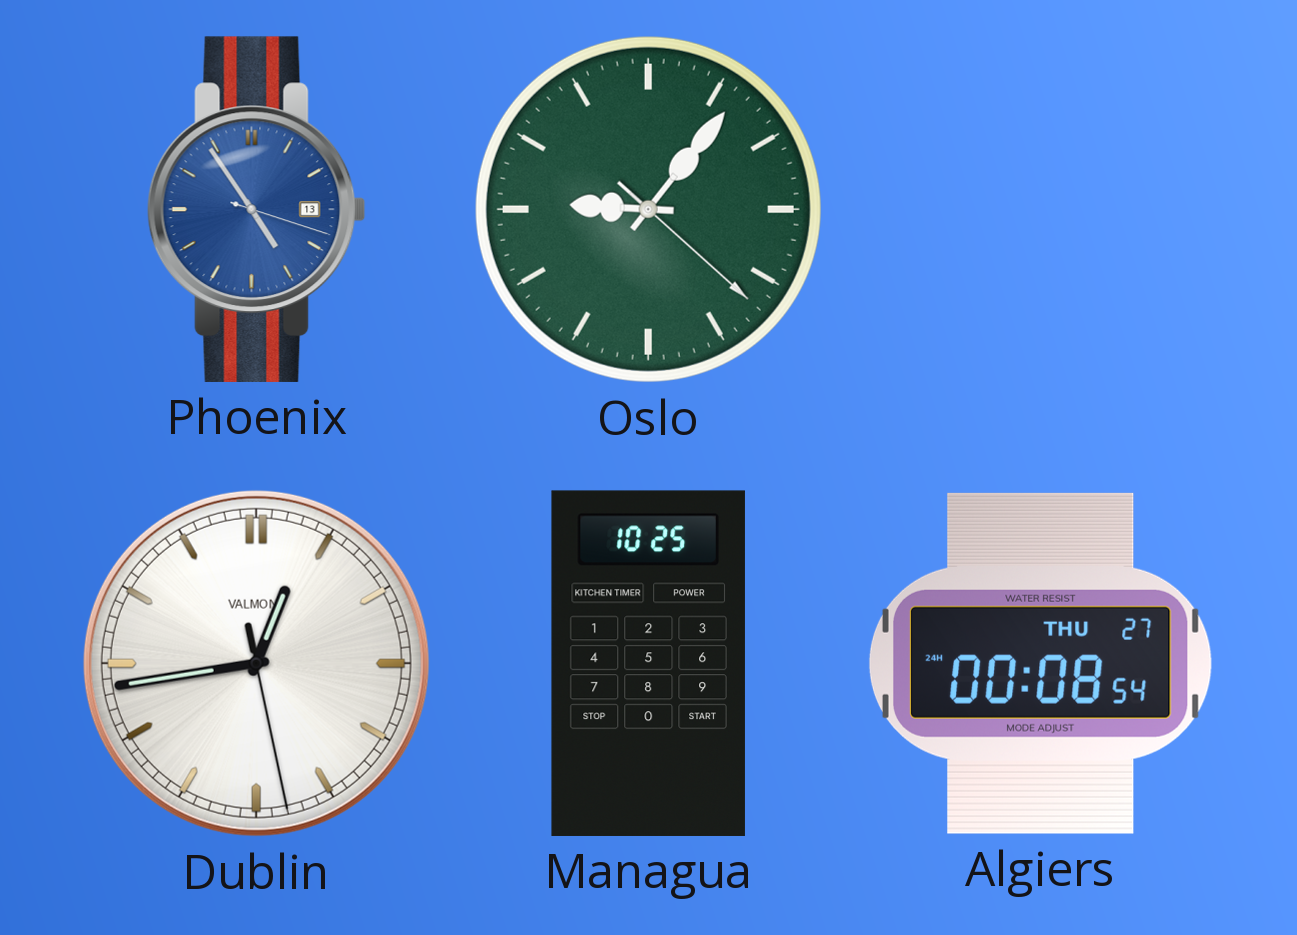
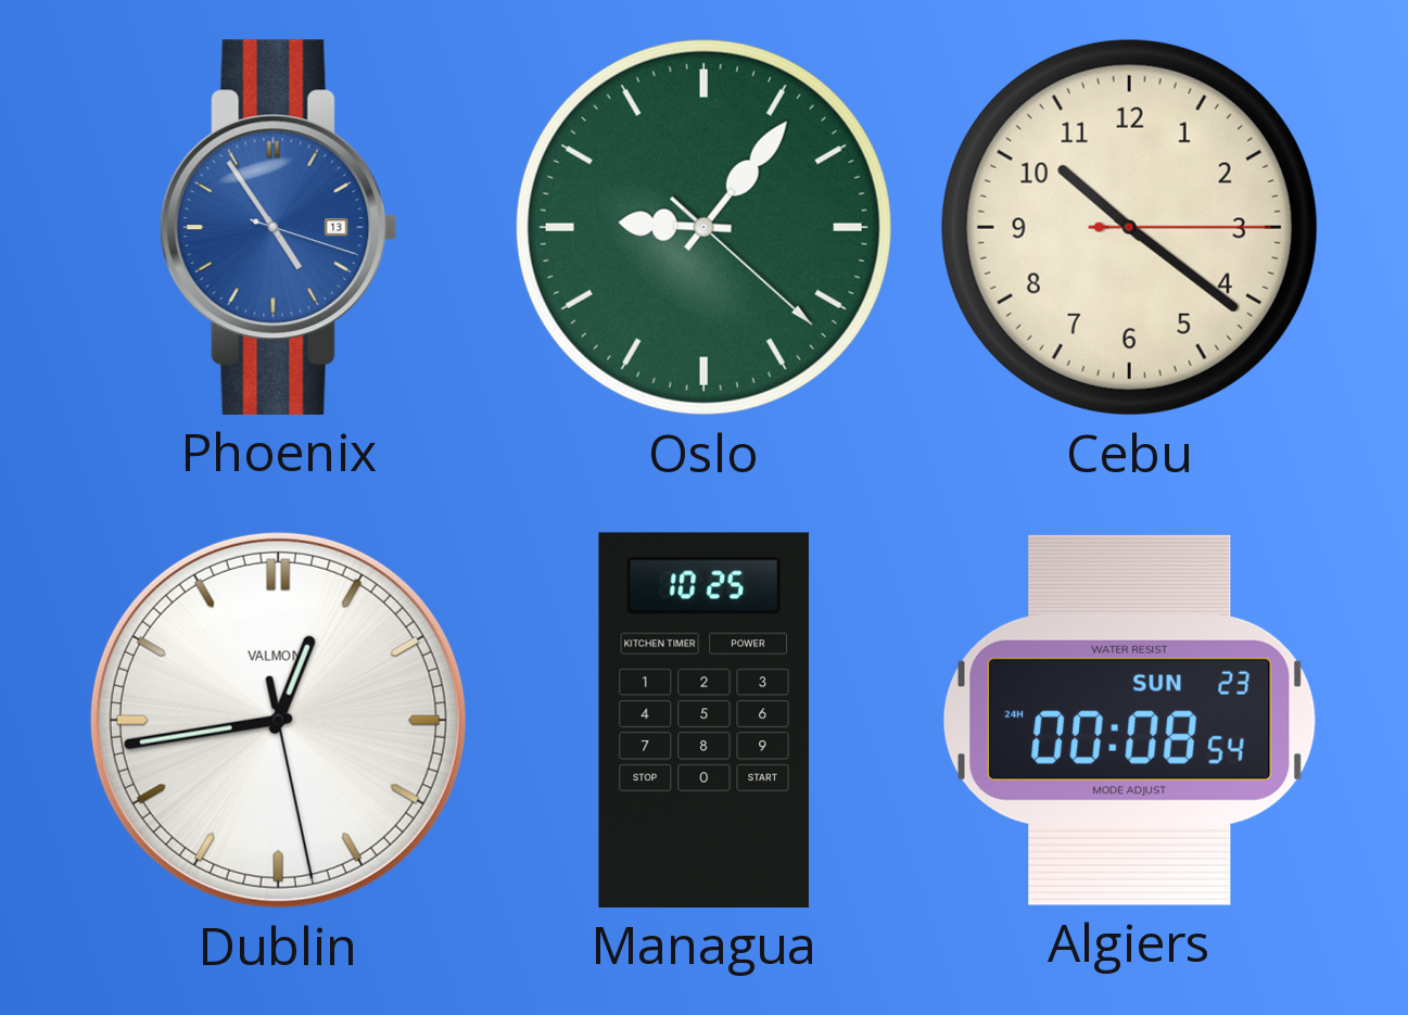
Cebu: none -> 10:21
Algiers date: THU 27 -> SUN 23
